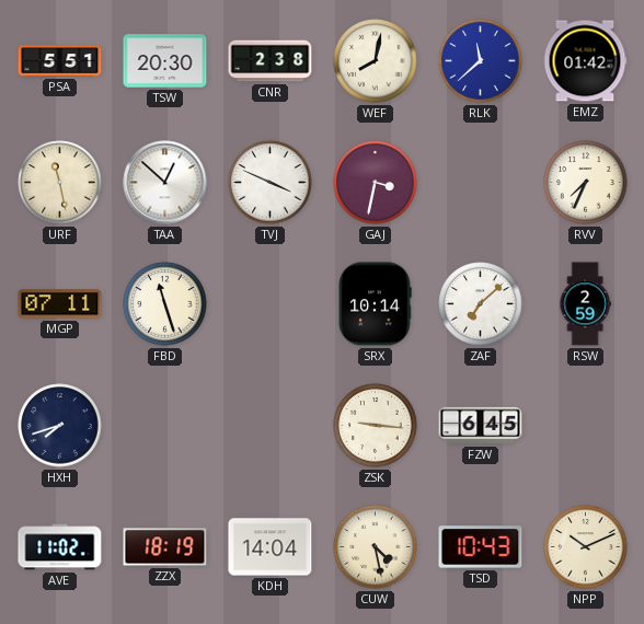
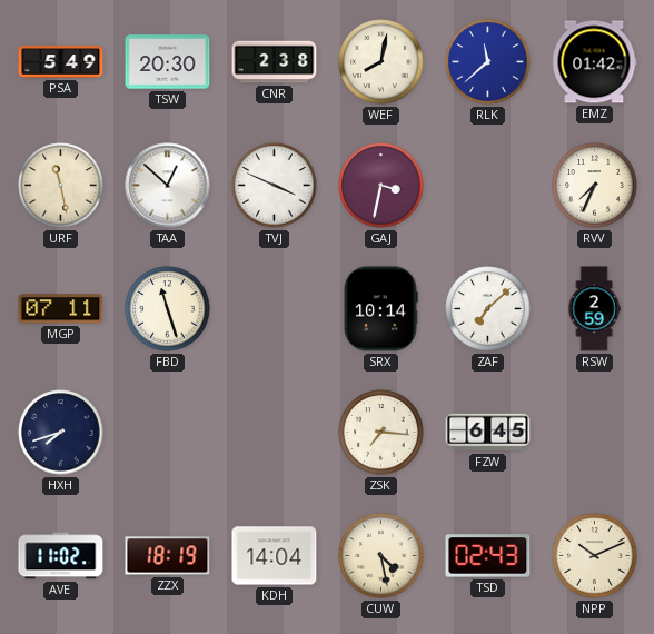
PSA: 5:51 -> 5:49
ZSK: 9:16 -> 7:16
TSD: 10:43 -> 02:43
